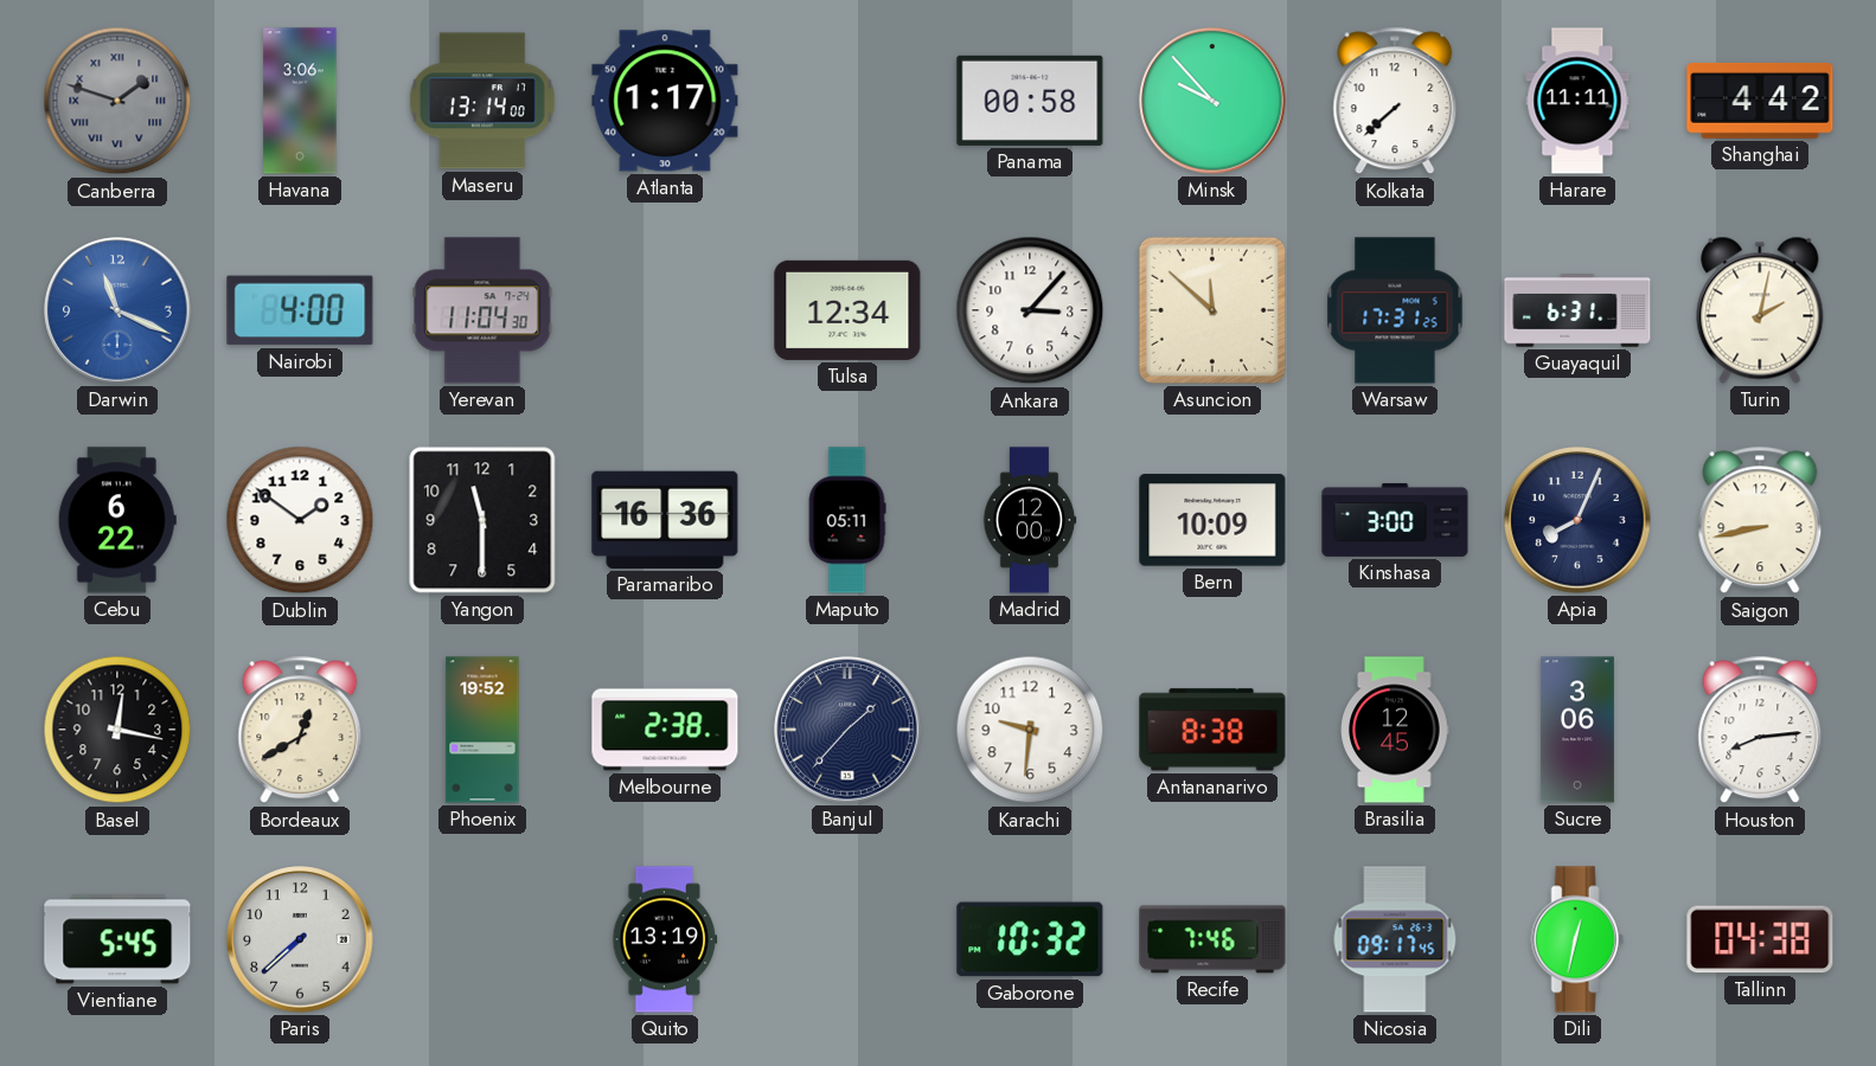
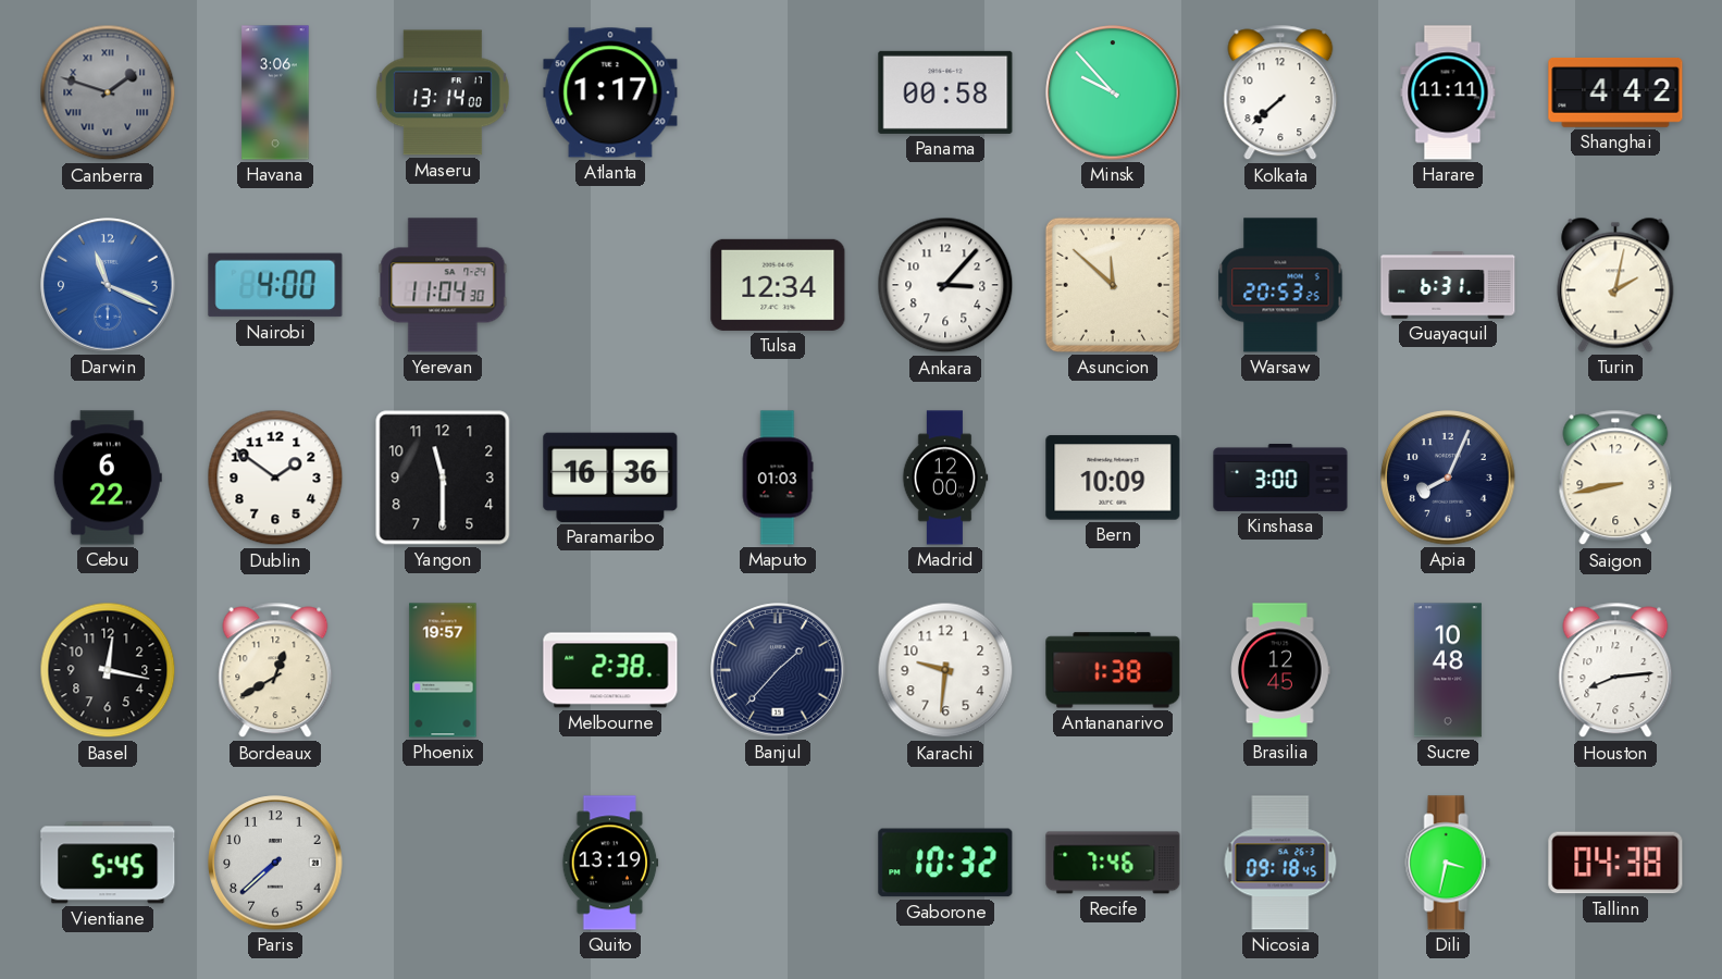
Warsaw: 17:31 -> 20:53
Maputo: 05:11 -> 01:03
Phoenix: 19:52 -> 19:57
Antananarivo: 8:38 -> 1:38
Sucre: 3:06 -> 10:48
Nicosia: 09:17 -> 09:18
Dili: 12:32 -> 3:32
